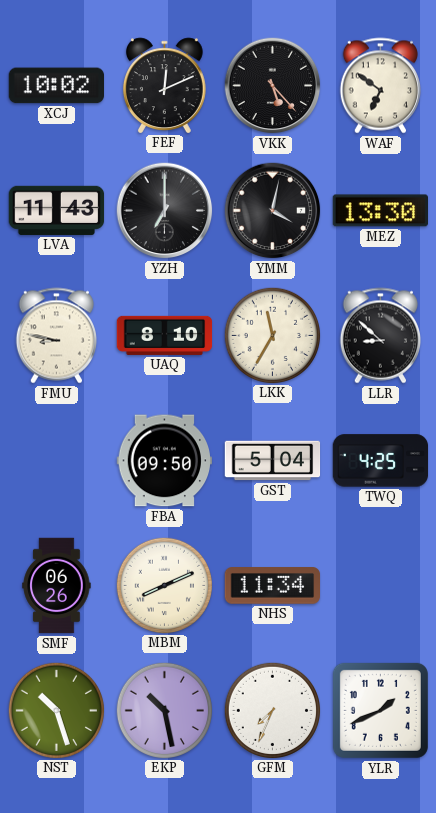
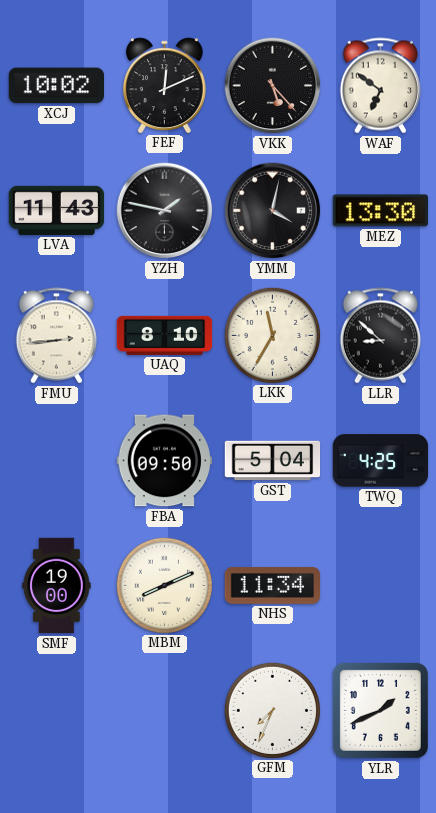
YZH: 7:00 -> 1:47
FMU: 8:47 -> 2:44
SMF: 06:26 -> 19:00
NST: 10:27 -> none
EKP: 10:28 -> none
